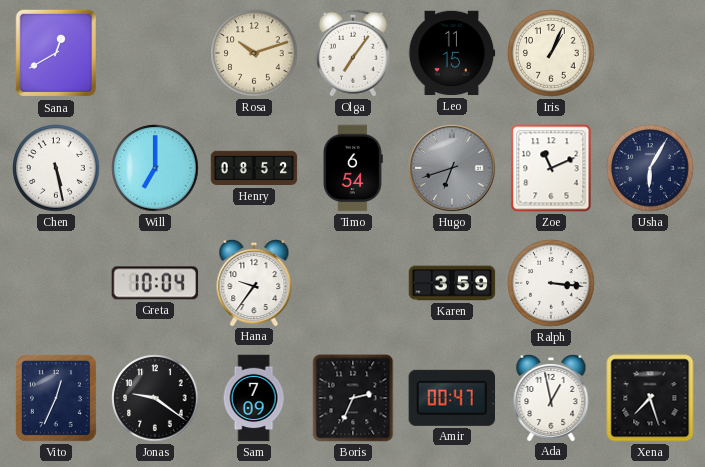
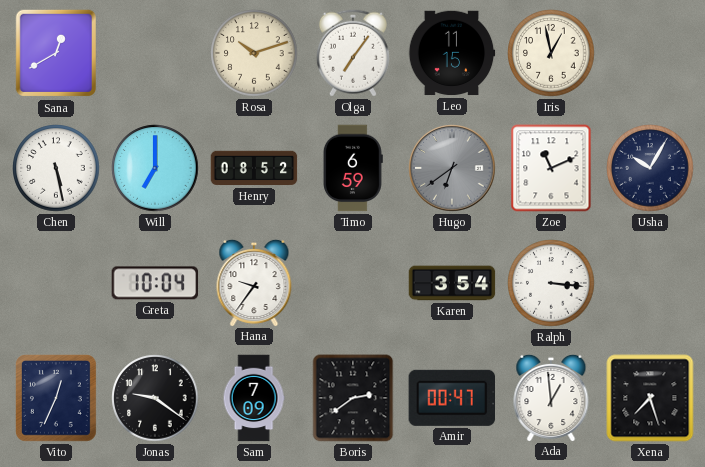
Iris: 1:04 -> 12:58
Timo: 6:54 -> 6:59
Hugo: 6:42 -> 6:39
Usha: 6:05 -> 10:05
Karen: 3:59 -> 3:54
Boris: 2:34 -> 2:39
Ada: 12:58 -> 12:59
